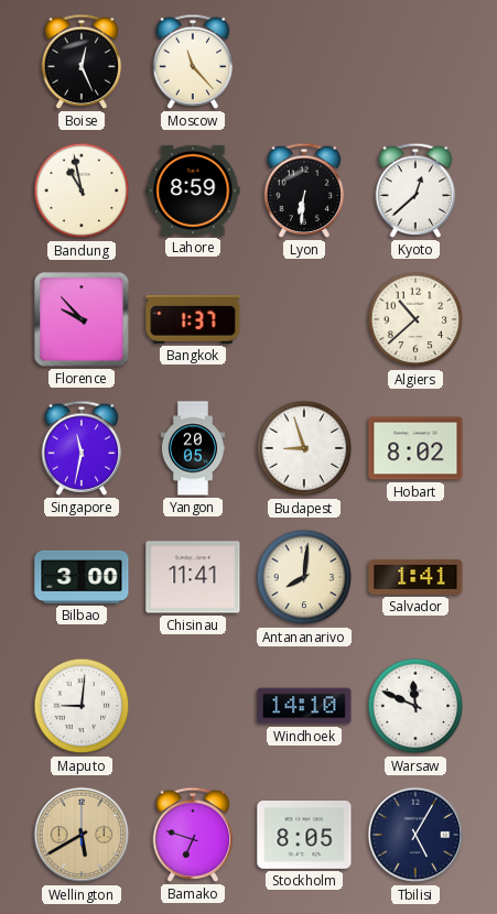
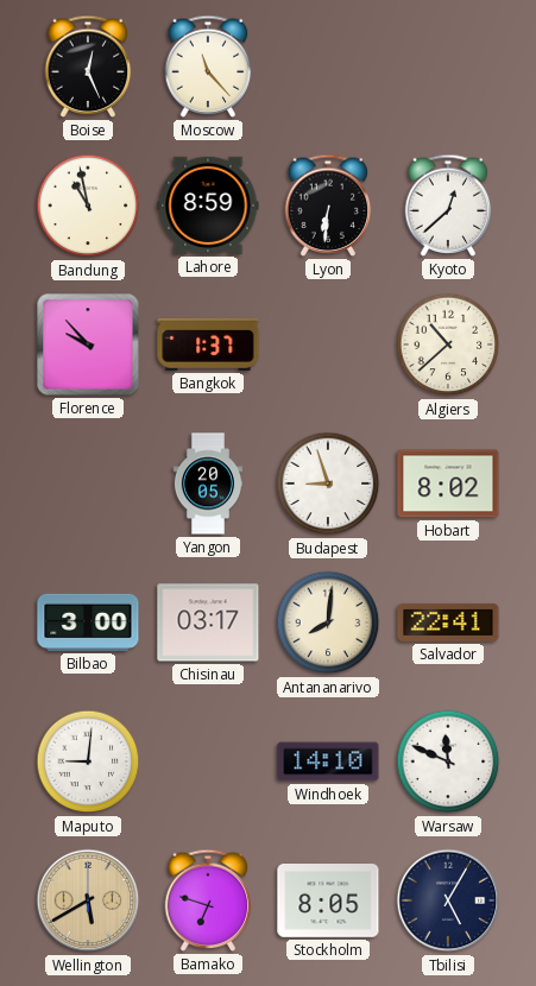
Singapore: 11:32 -> none
Chisinau: 11:41 -> 03:17
Salvador: 1:41 -> 22:41
